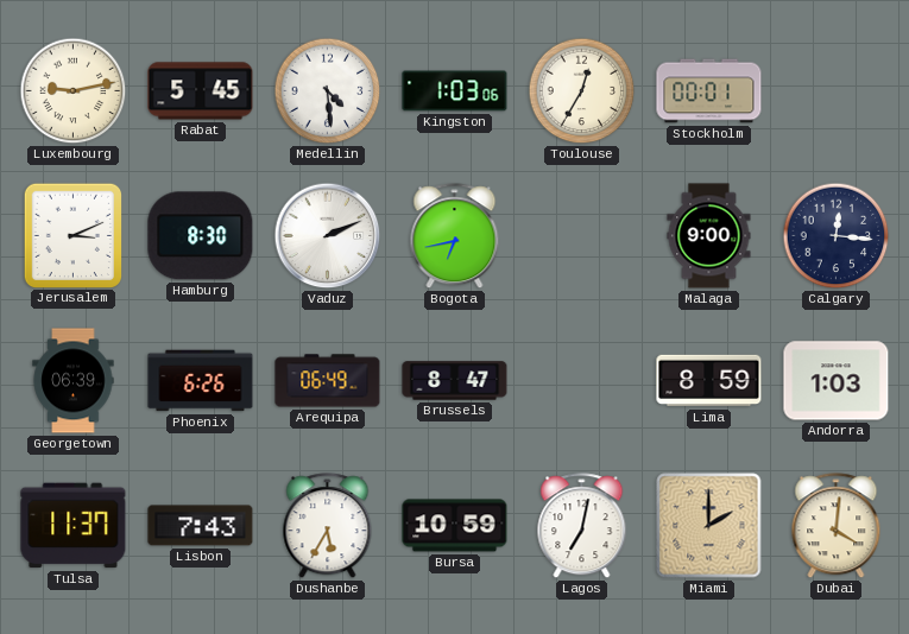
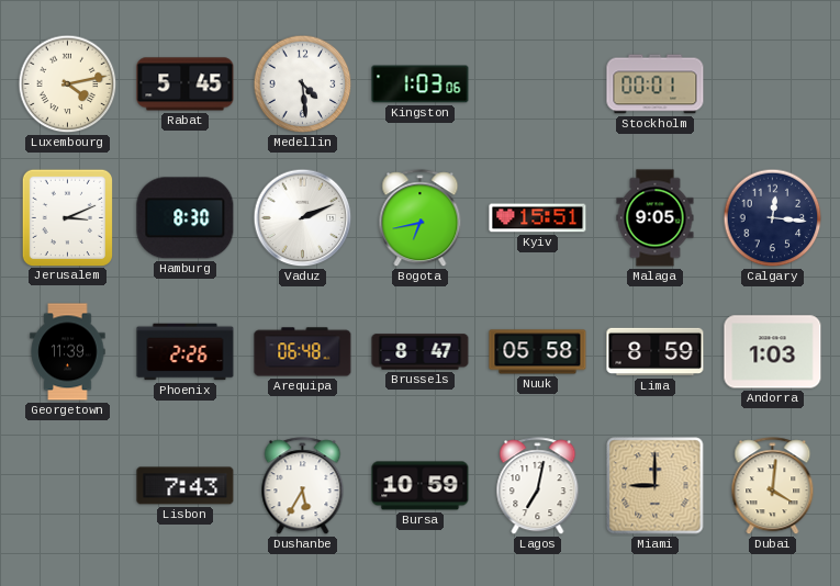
Luxembourg: 9:13 -> 4:13
Toulouse: 12:35 -> none
Kyiv: none -> 15:51
Malaga: 9:00 -> 9:05
Georgetown: 06:39 -> 11:39
Phoenix: 6:26 -> 2:26
Arequipa: 06:49 -> 06:48
Nuuk: none -> 05:58
Tulsa: 11:37 -> none
Miami: 2:00 -> 9:00
